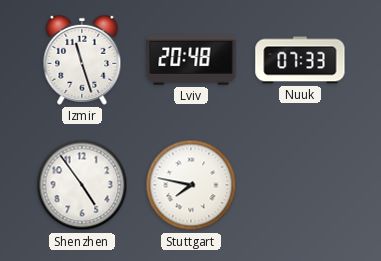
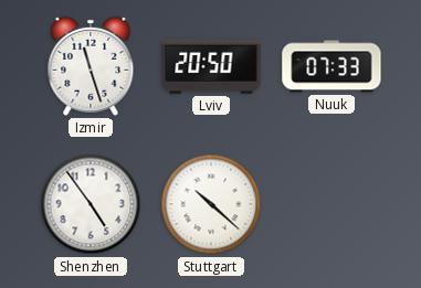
Lviv: 20:48 -> 20:50
Stuttgart: 7:47 -> 10:22
